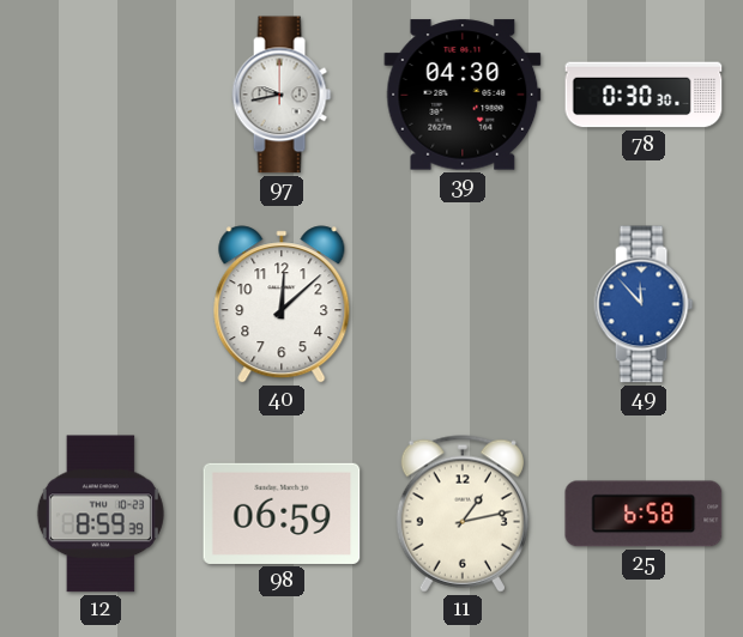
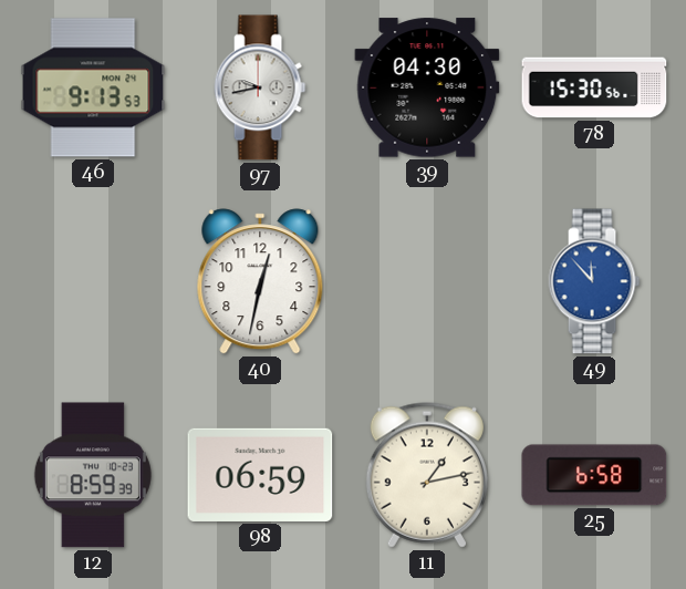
46: none -> 9:13
78: 0:30 -> 15:30
40: 12:08 -> 12:32
